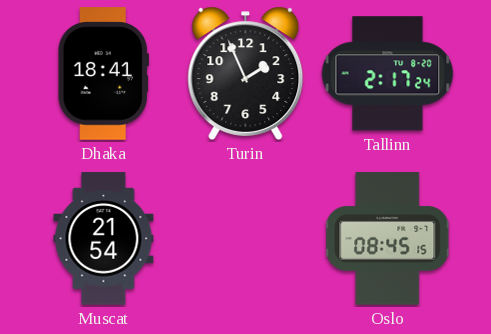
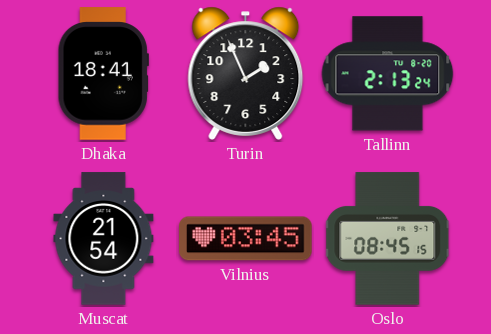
Tallinn: 2:17 -> 2:13
Vilnius: none -> 03:45
